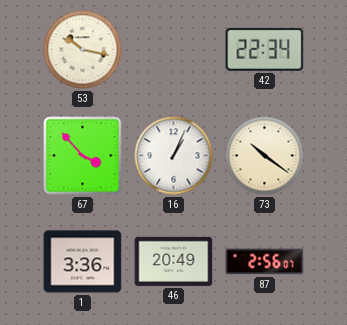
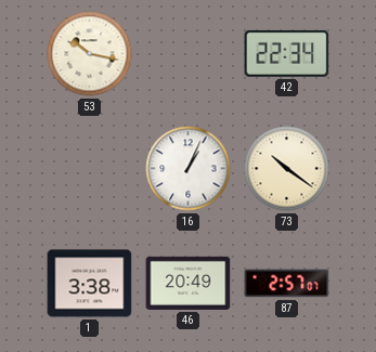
67: 3:53 -> none
1: 3:36 -> 3:38
87: 2:56 -> 2:57
